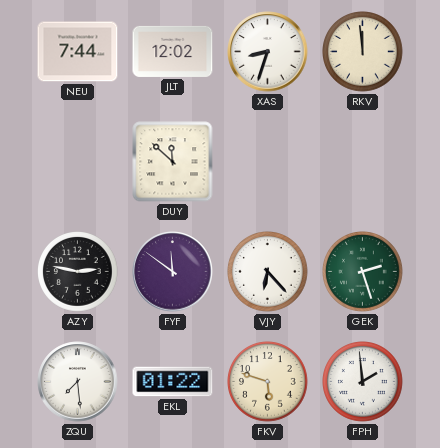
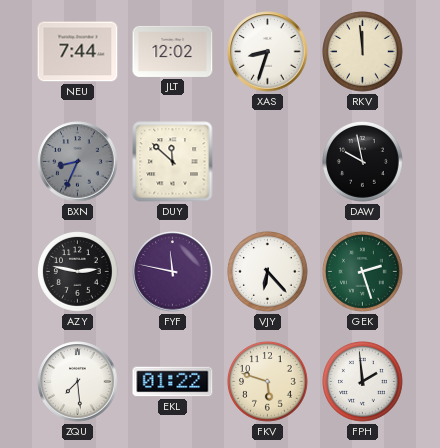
BXN: none -> 8:34
DAW: none -> 9:58
FYF: 11:51 -> 11:47
